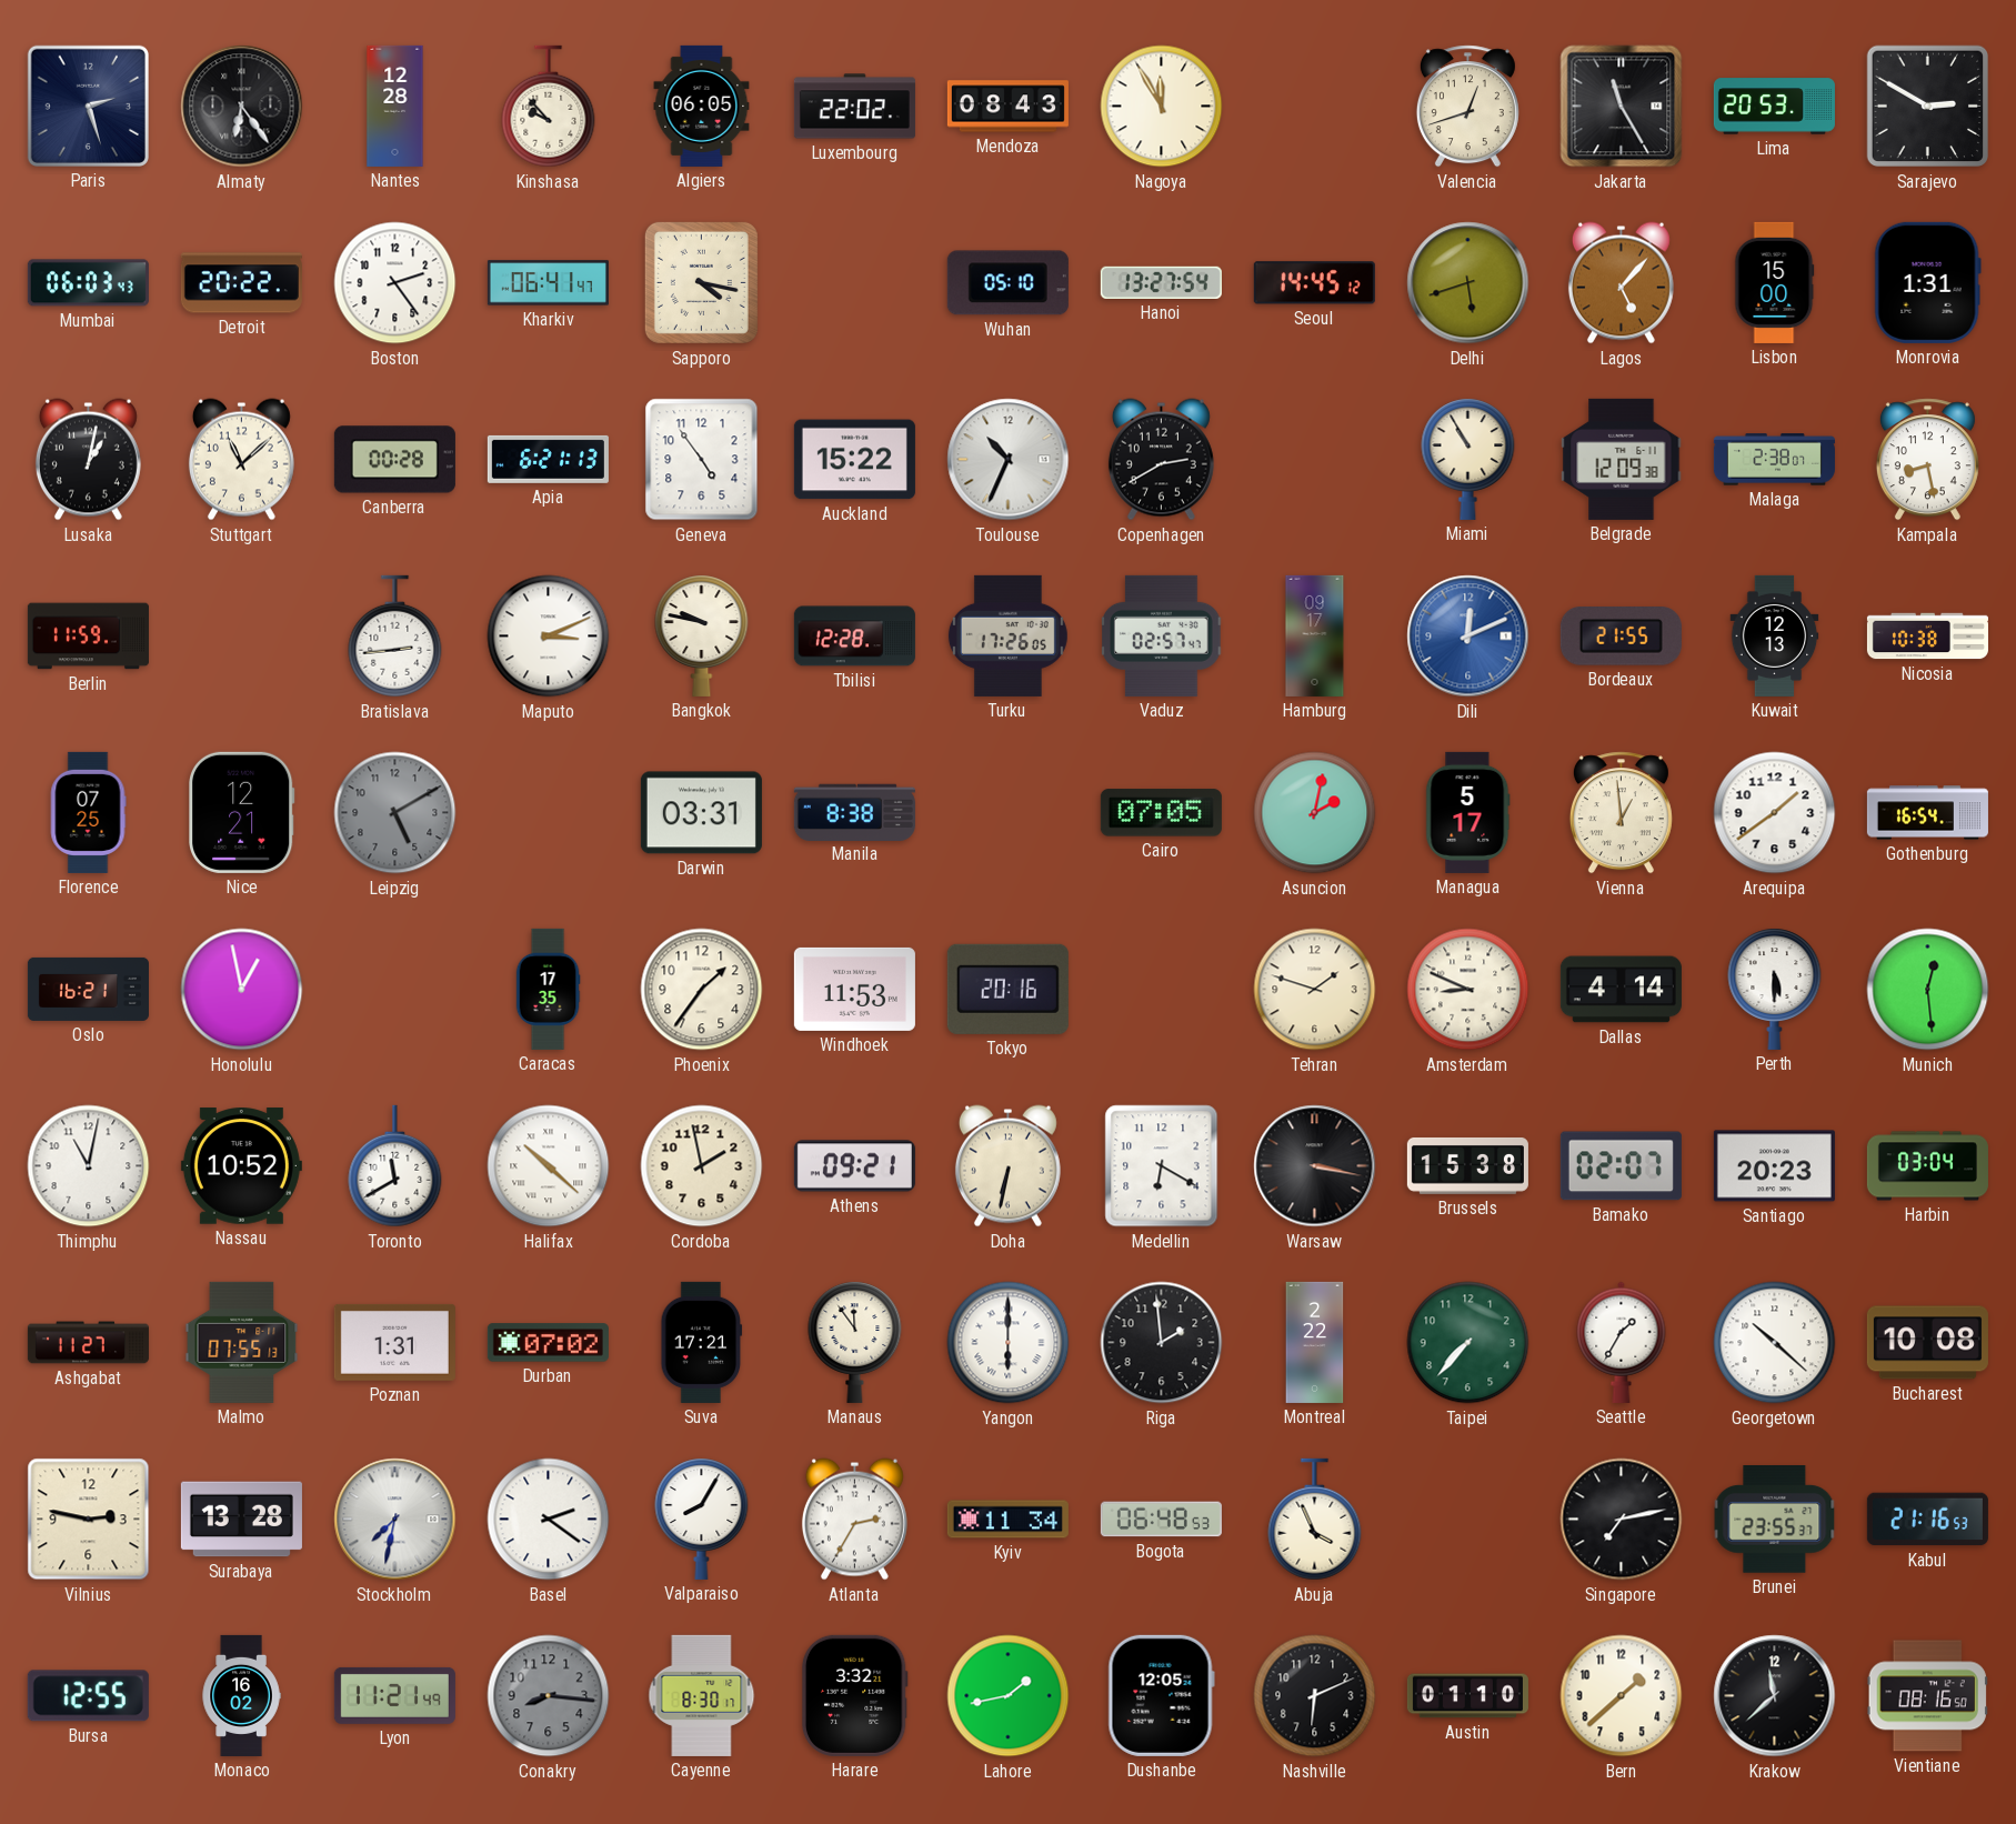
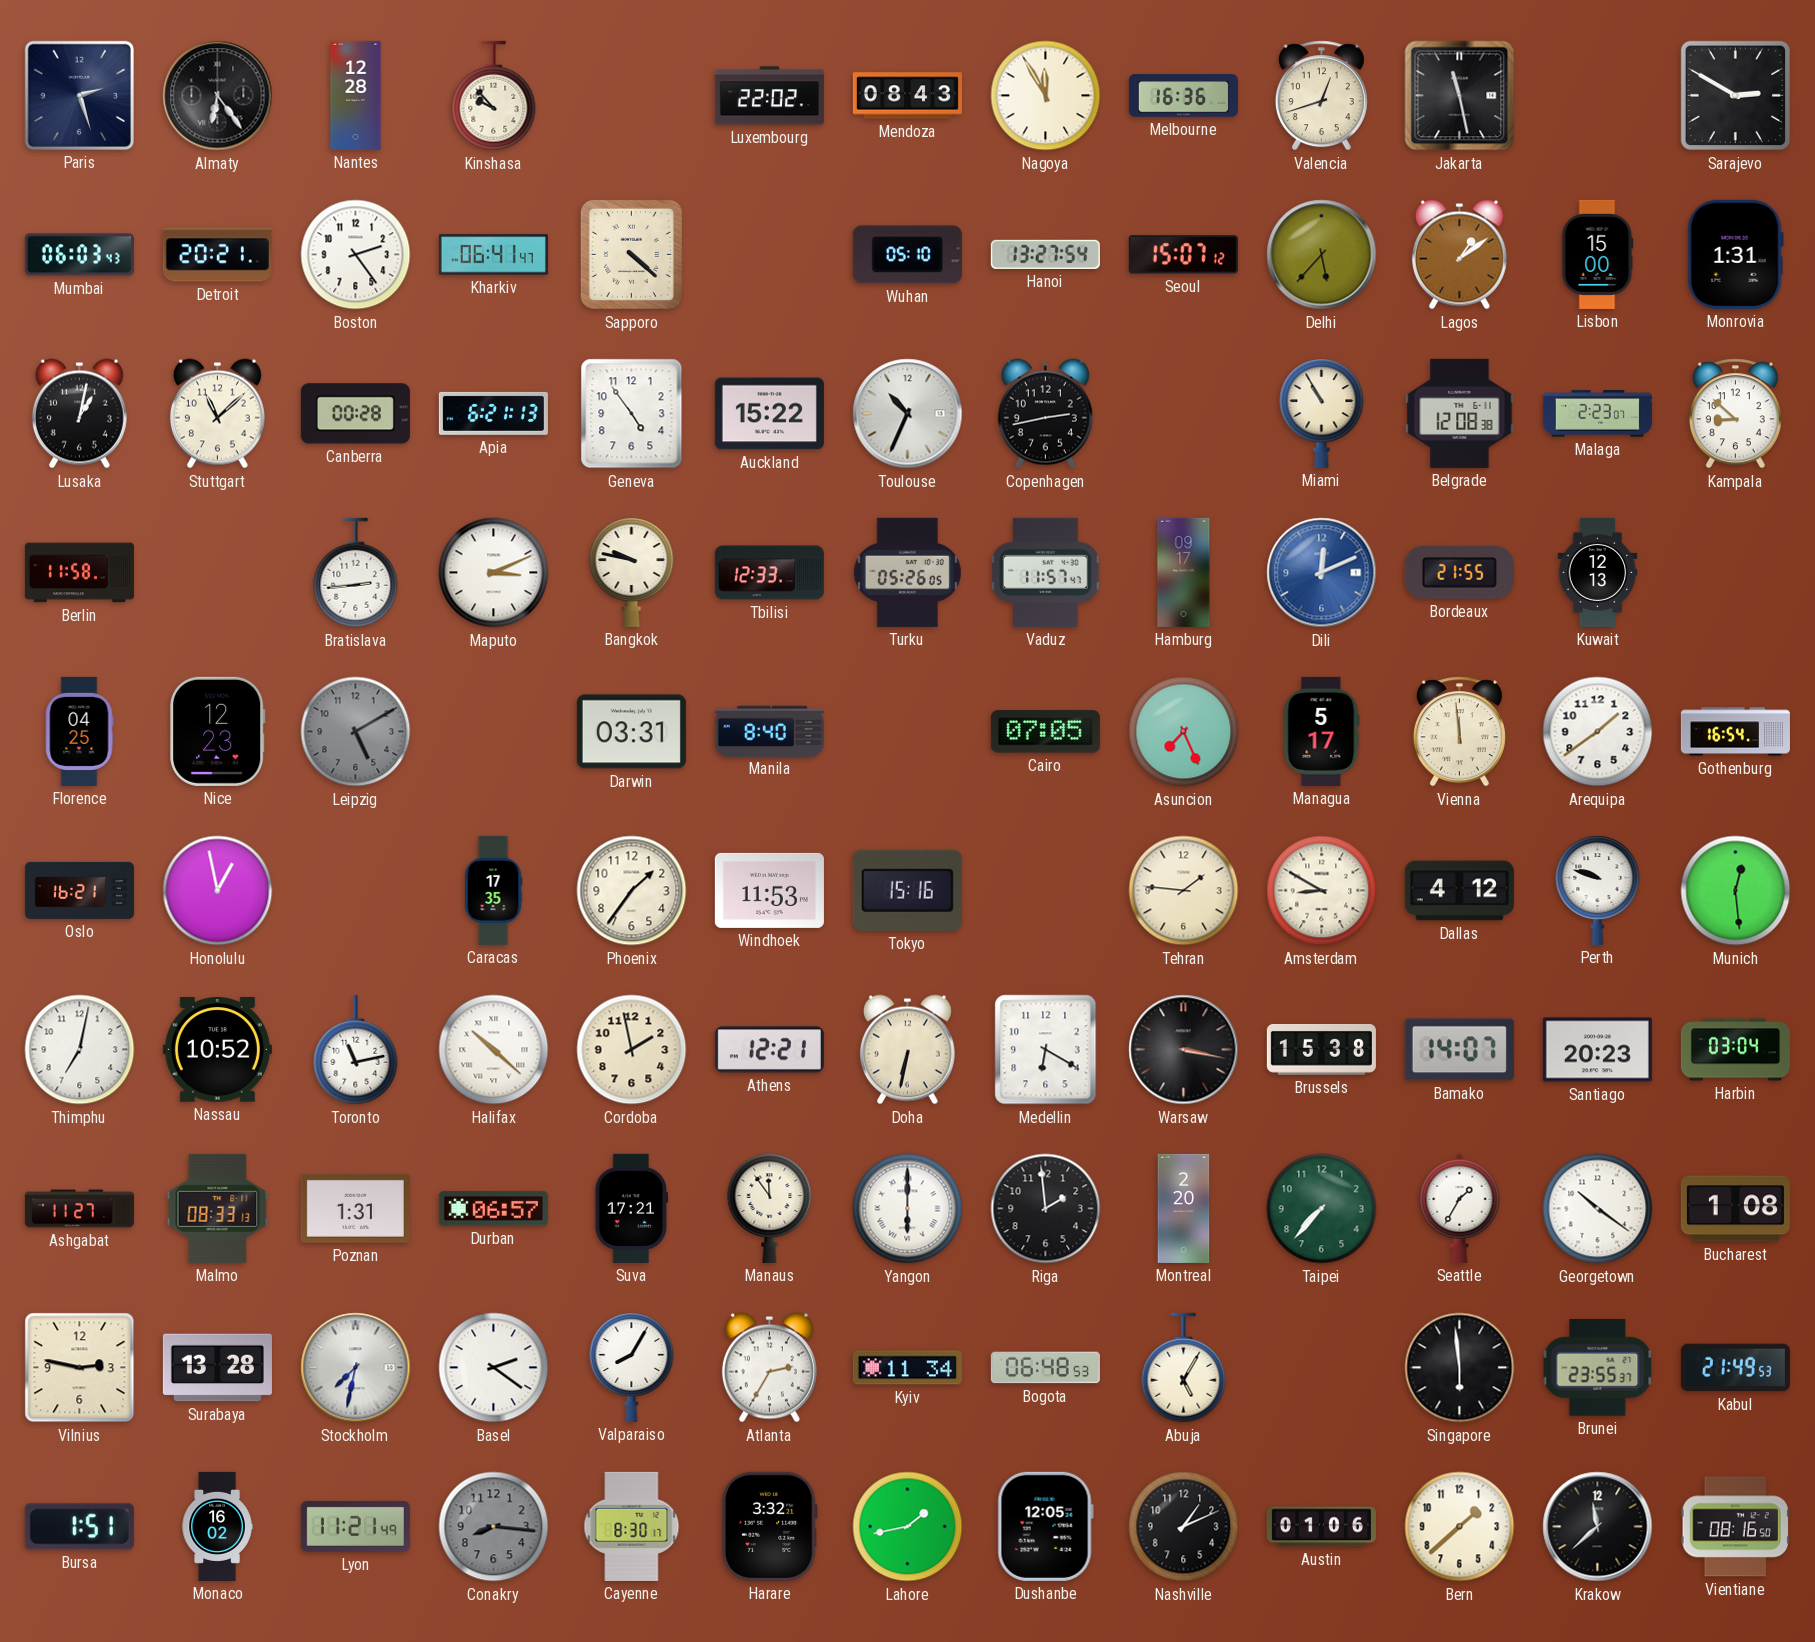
Algiers: 06:05 -> none
Melbourne: none -> 16:36
Jakarta: 11:25 -> 11:28
Lima: 20:53 -> none
Detroit: 20:22 -> 20:21
Sapporo: 4:17 -> 4:22
Seoul: 14:45 -> 15:07
Delhi: 5:42 -> 5:37
Lagos: 5:07 -> 1:09
Copenhagen: 2:40 -> 2:43
Belgrade: 12:09 -> 12:08
Malaga: 2:38 -> 2:23
Kampala: 8:28 -> 8:52
Berlin: 11:59 -> 11:58
Tbilisi: 12:28 -> 12:33
Turku: 17:26 -> 05:26
Vaduz: 02:57 -> 11:57
Nicosia: 10:38 -> none
Florence: 07:25 -> 04:25
Nice: 12:21 -> 12:23
Manila: 8:38 -> 8:40
Asuncion: 2:02 -> 7:26
Vienna: 12:59 -> 11:59
Tokyo: 20:16 -> 15:16
Tehran: 1:48 -> 1:46
Amsterdam: 8:49 -> 8:50
Dallas: 4:14 -> 4:12
Perth: 5:30 -> 9:48
Thimphu: 11:02 -> 7:02
Toronto: 11:40 -> 11:13
Athens: 09:21 -> 12:21
Bamako: 02:07 -> 14:07
Malmo: 07:55 -> 08:33
Durban: 07:02 -> 06:57
Montreal: 2:22 -> 2:20
Georgetown: 10:22 -> 10:21
Bucharest: 10:08 -> 1:08
Abuja: 3:56 -> 5:05
Singapore: 7:13 -> 5:59
Kabul: 21:16 -> 21:49
Bursa: 12:55 -> 1:51
Nashville: 6:11 -> 1:11
Austin: 01:10 -> 01:06
